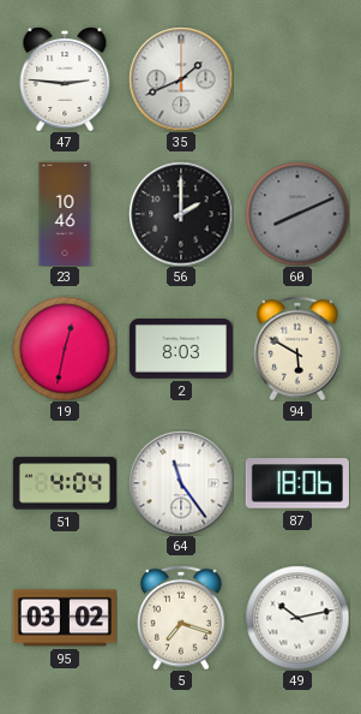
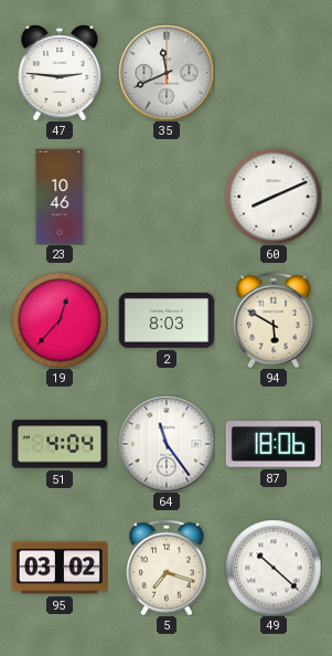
35: 1:41 -> 11:41
56: 2:00 -> none
60 dial: grey -> white
19: 12:32 -> 12:37
49: 10:13 -> 10:22
